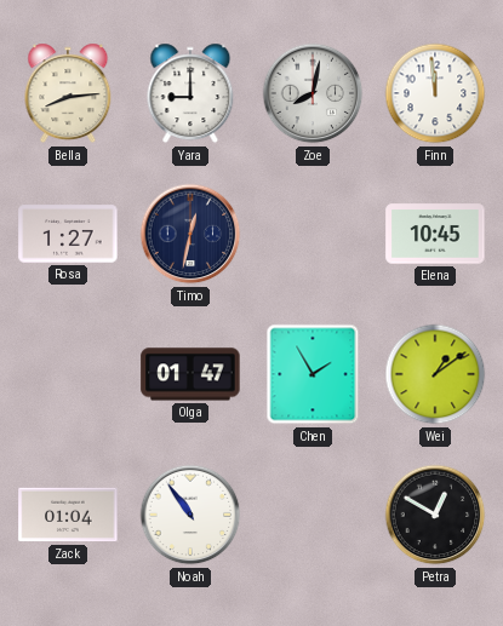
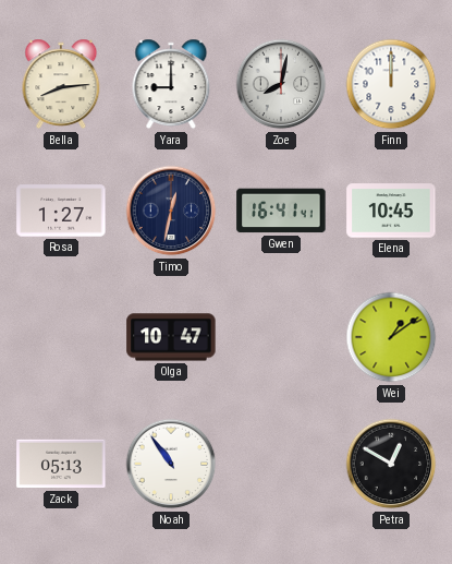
Finn: 11:59 -> 12:00
Gwen: none -> 16:41
Olga: 01:47 -> 10:47
Chen: 1:55 -> none
Zack: 01:04 -> 05:13
